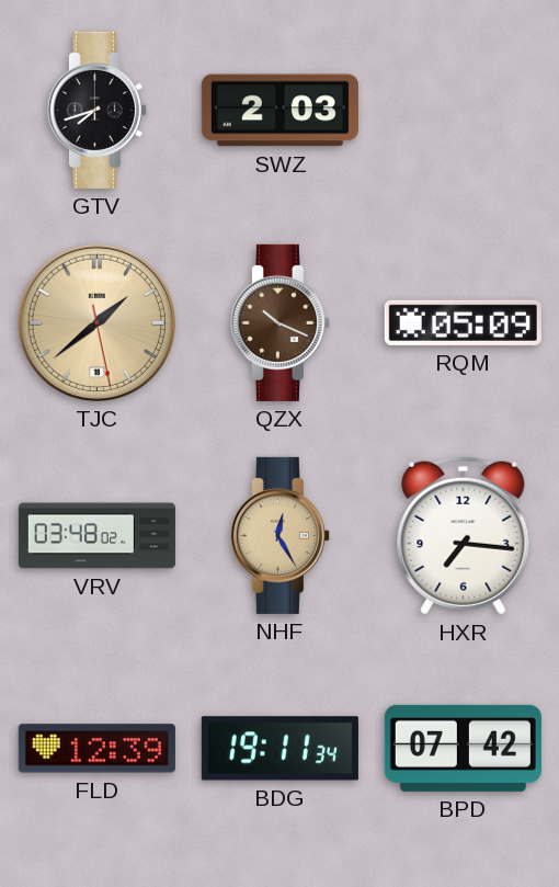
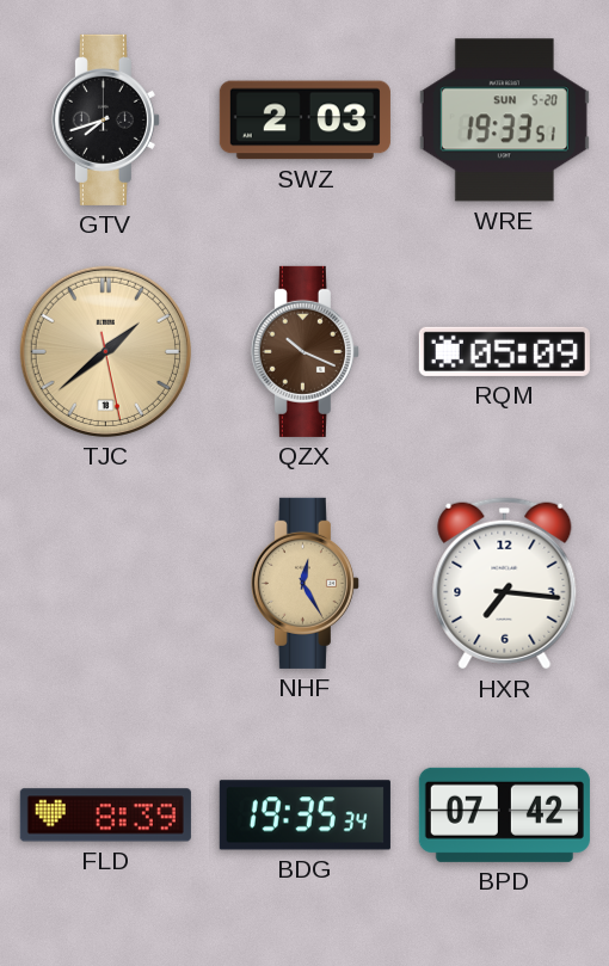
WRE: none -> 19:33
VRV: 03:48 -> none
FLD: 12:39 -> 8:39
BDG: 19:11 -> 19:35
